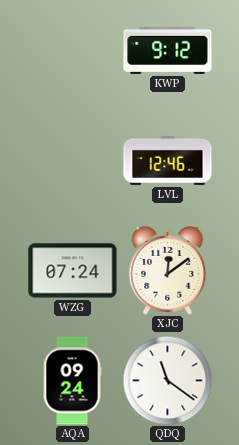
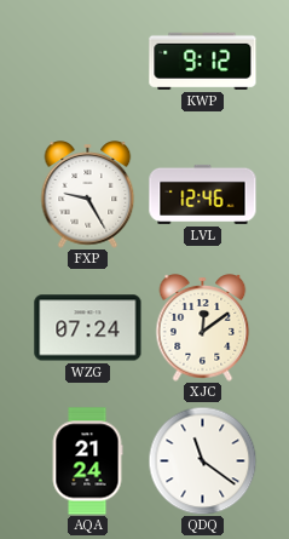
FXP: none -> 9:25
AQA: 09:24 -> 21:24
